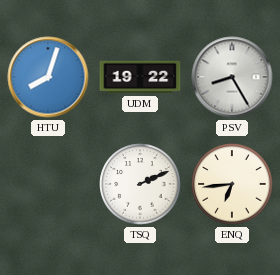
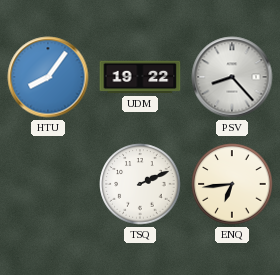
HTU: 8:03 -> 8:06
PSV: 8:25 -> 8:23
